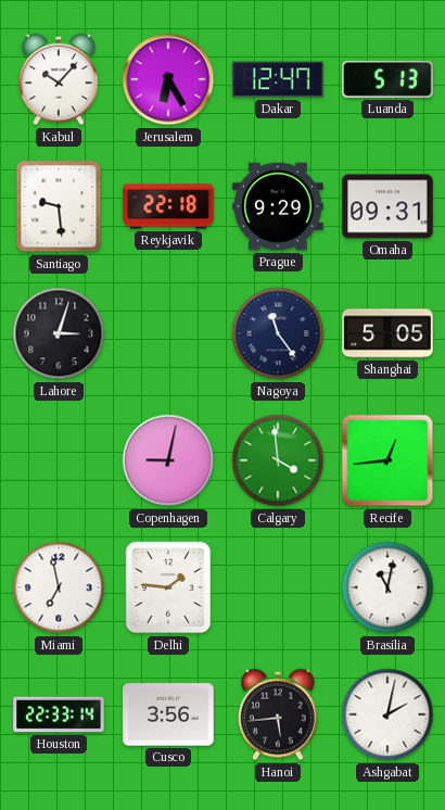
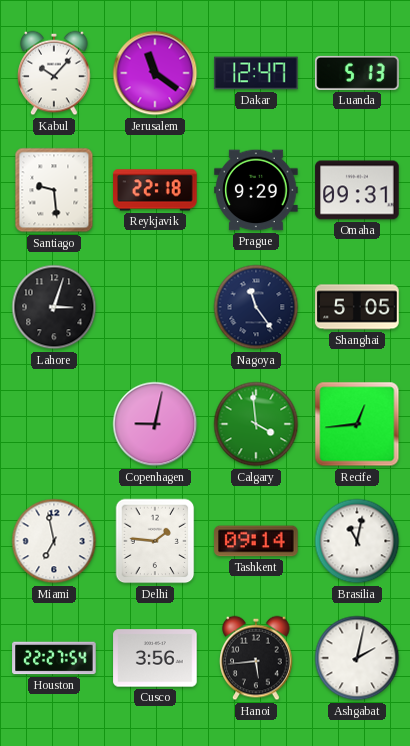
Jerusalem: 6:25 -> 11:21
Tashkent: none -> 09:14
Houston: 22:33 -> 22:27
